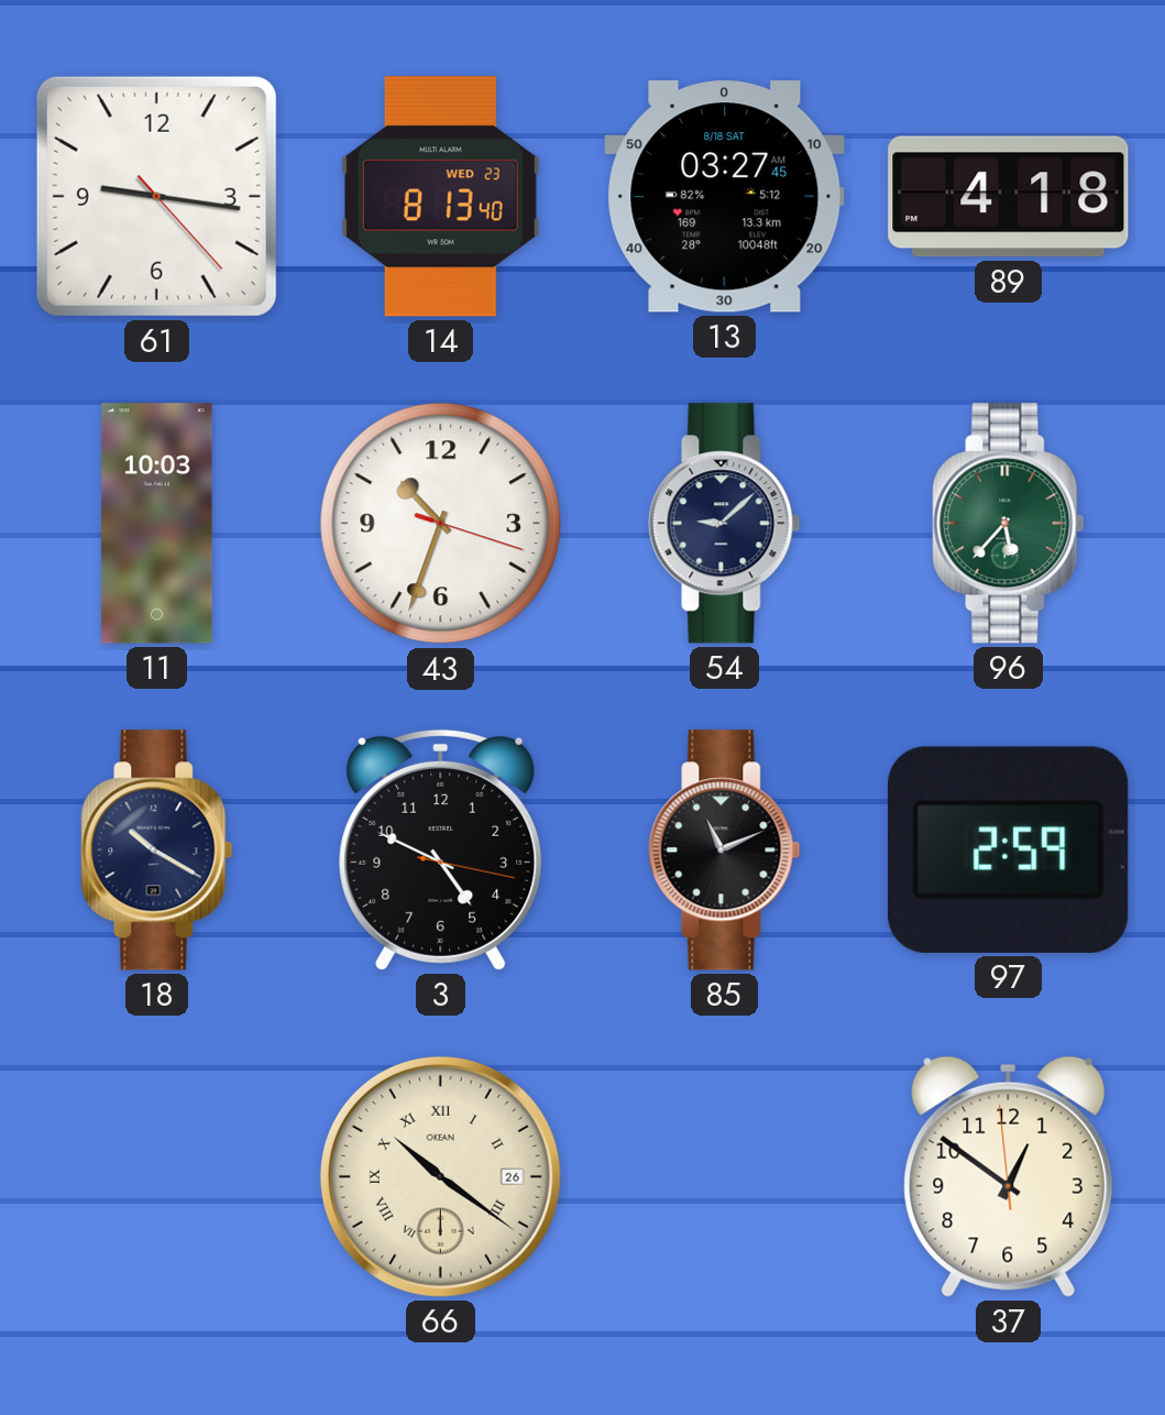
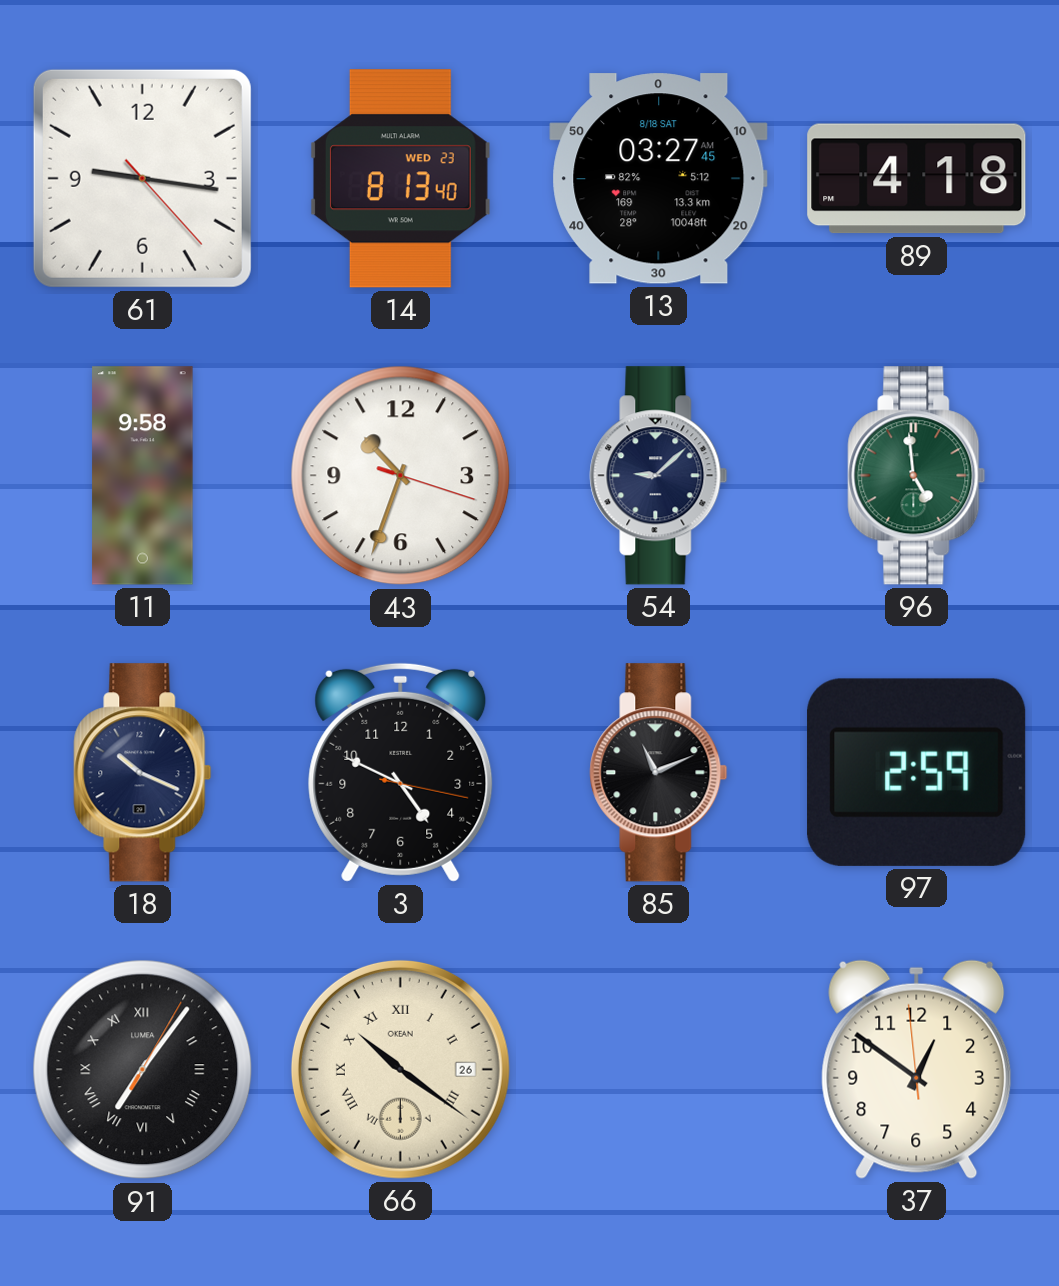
11: 10:03 -> 9:58
96: 5:37 -> 4:59
18: 10:20 -> 10:19
91: none -> 7:06
